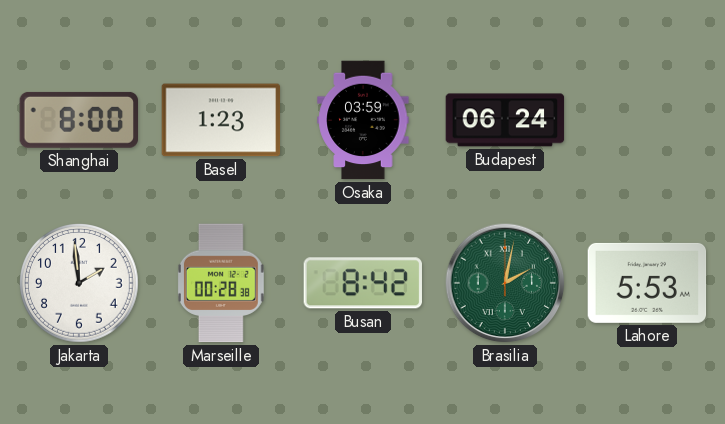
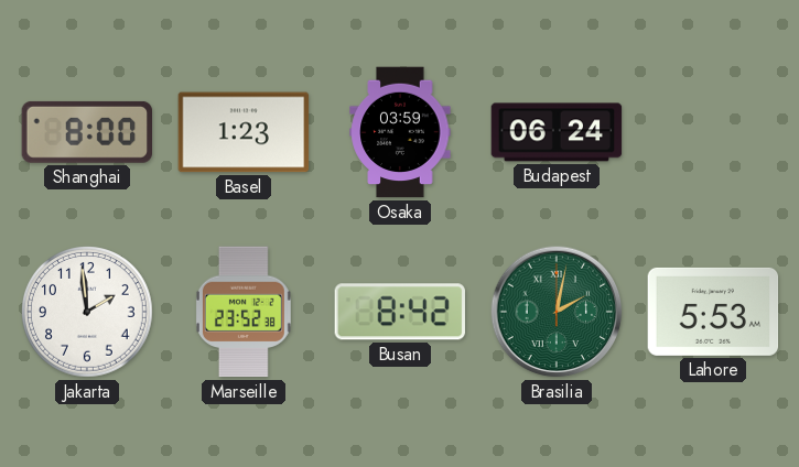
Marseille: 00:28 -> 23:52
